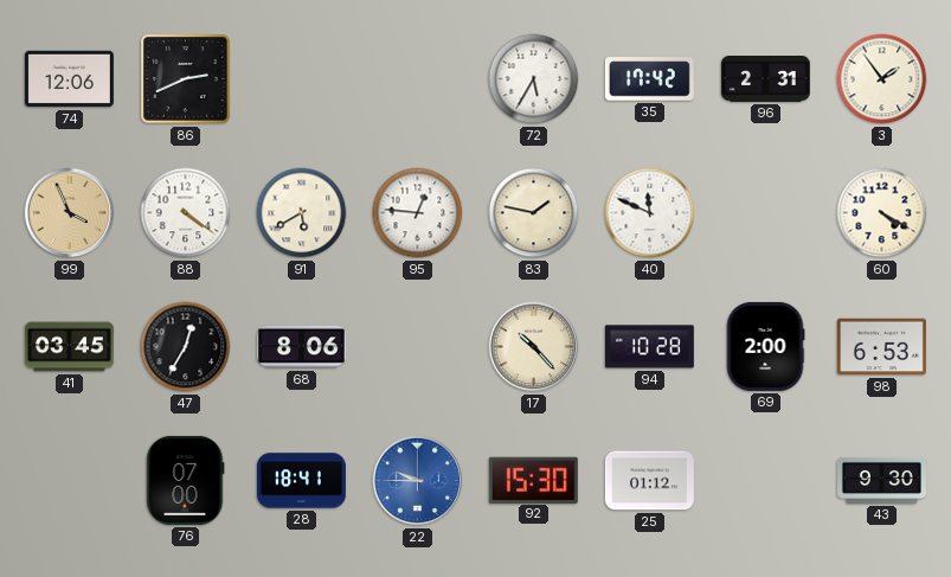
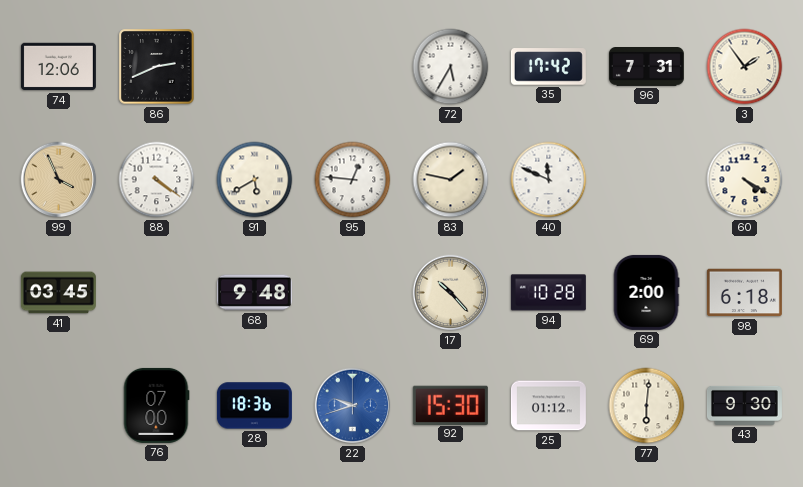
96: 2:31 -> 7:31
47: 12:35 -> none
68: 8:06 -> 9:48
98: 6:53 -> 6:18
28: 18:41 -> 18:36
22: 9:45 -> 9:42
77: none -> 6:01
